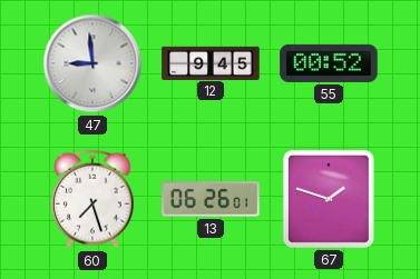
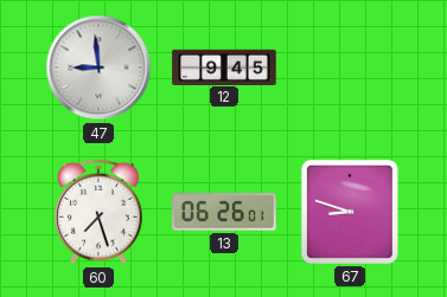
55: 00:52 -> none
67: 1:48 -> 8:48
